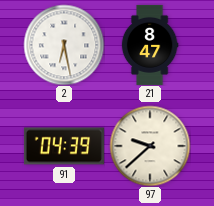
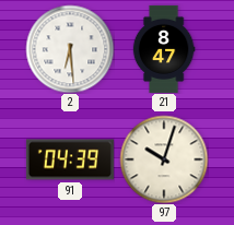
2: 6:28 -> 6:29
97: 9:38 -> 10:03
